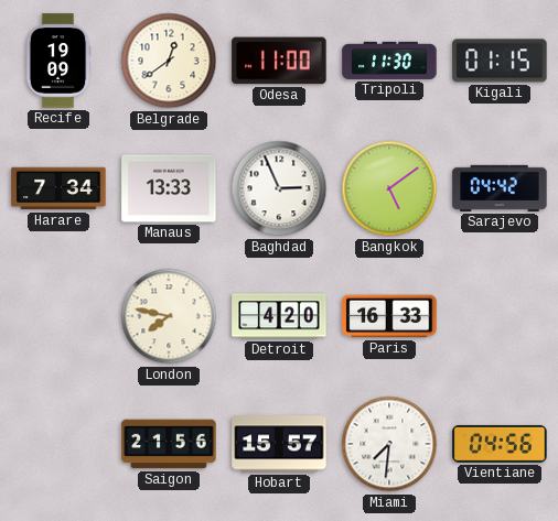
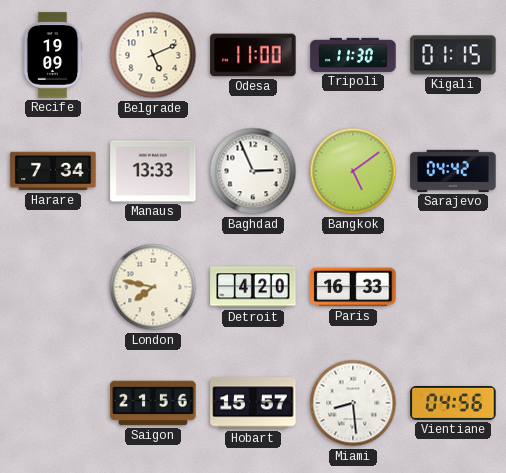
Belgrade: 12:39 -> 5:11
Miami: 7:31 -> 8:29
